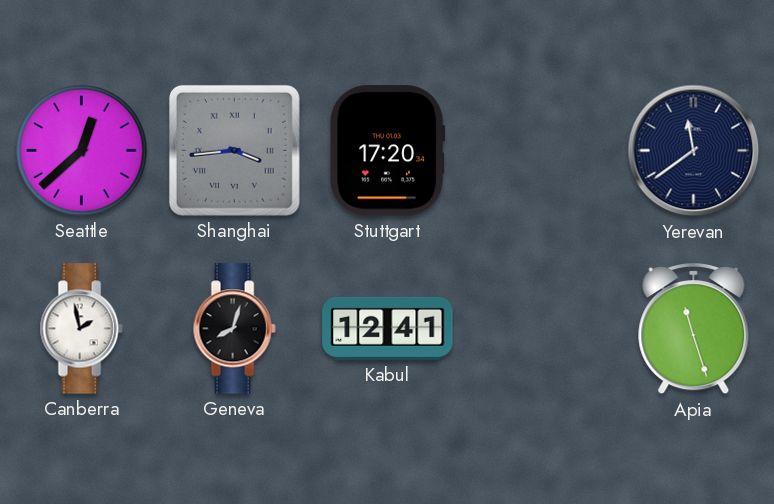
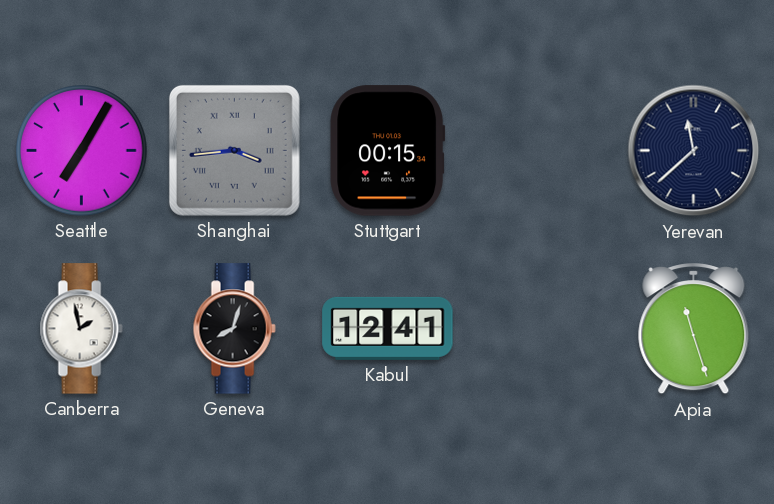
Seattle: 12:38 -> 7:05
Stuttgart: 17:20 -> 00:15
Yerevan: 11:39 -> 11:38
